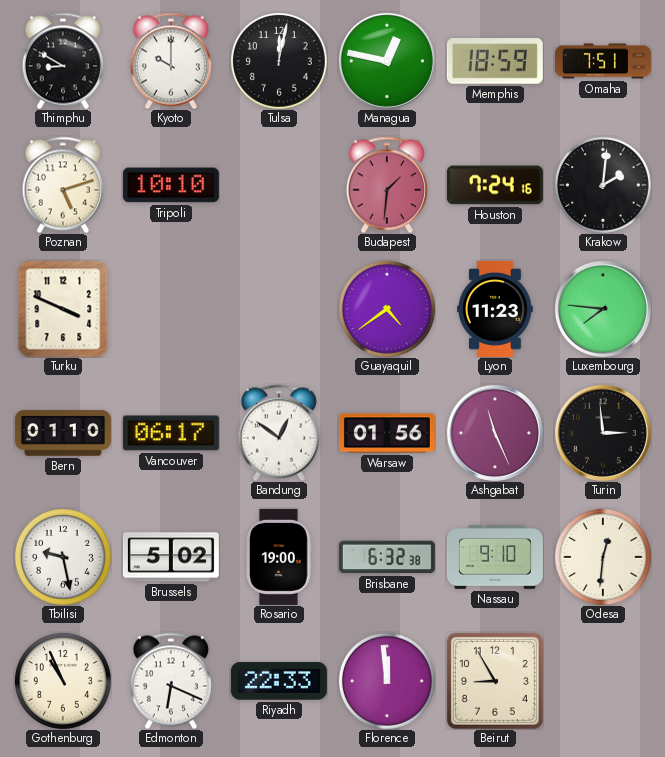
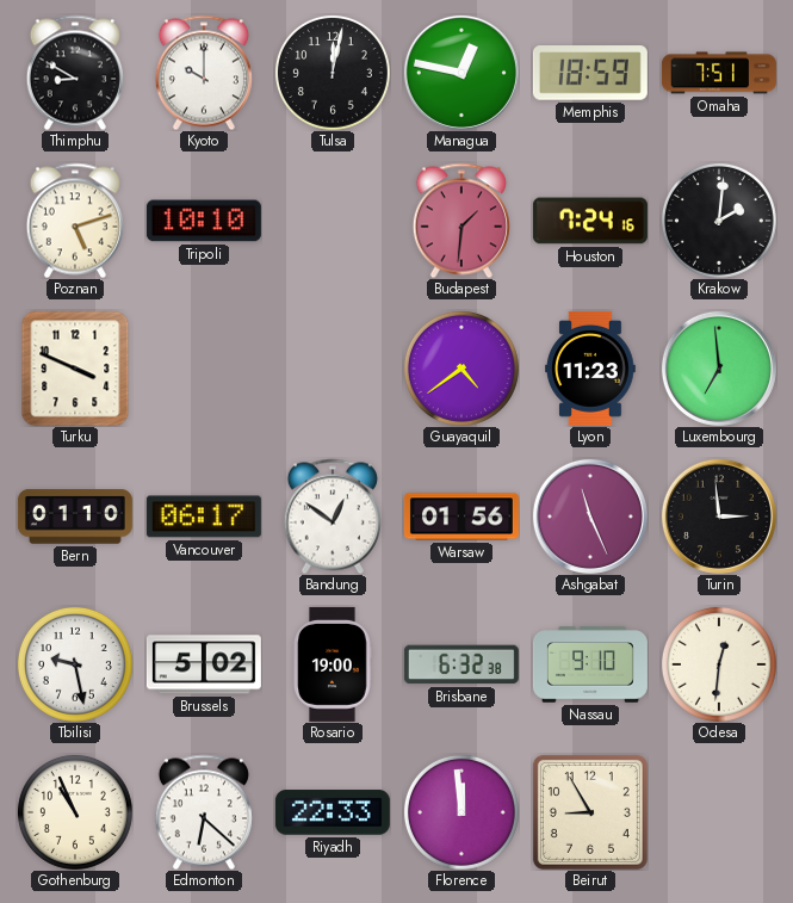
Luxembourg: 7:46 -> 6:59
Edmonton: 6:19 -> 6:22
